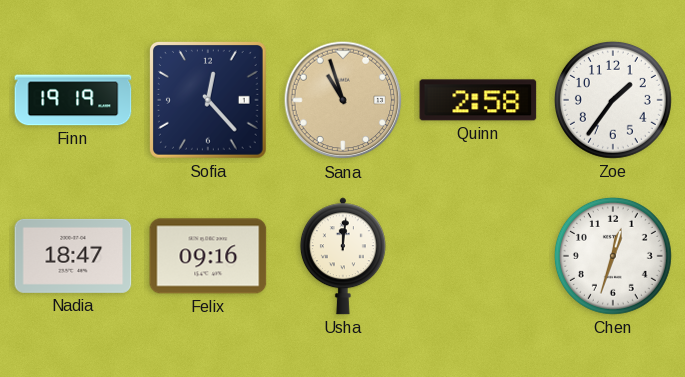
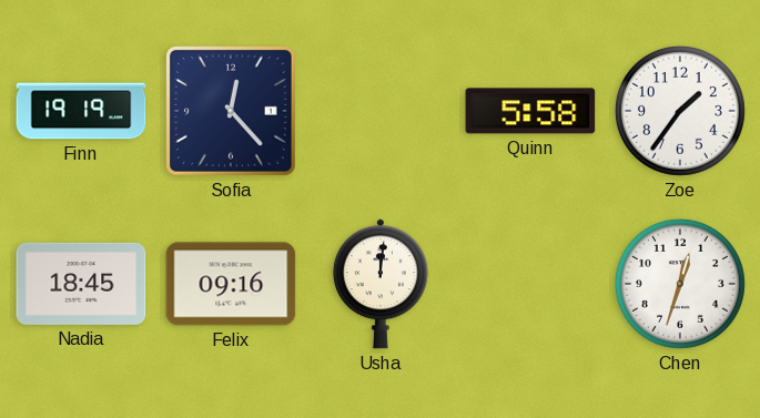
Sana: 10:57 -> none
Quinn: 2:58 -> 5:58
Nadia: 18:47 -> 18:45
